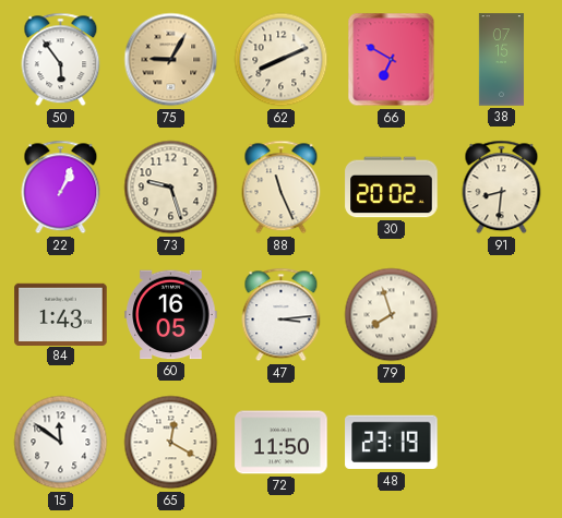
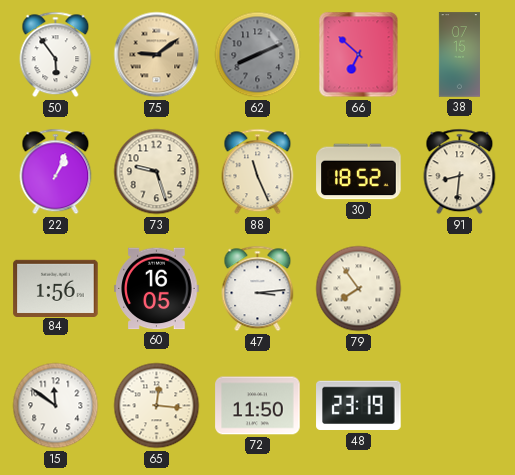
75: 9:05 -> 9:09
62 dial: cream -> grey
66: 6:50 -> 6:52
30: 20:02 -> 18:52
84: 1:43 -> 1:56
79: 7:57 -> 7:54
65: 12:20 -> 12:16
